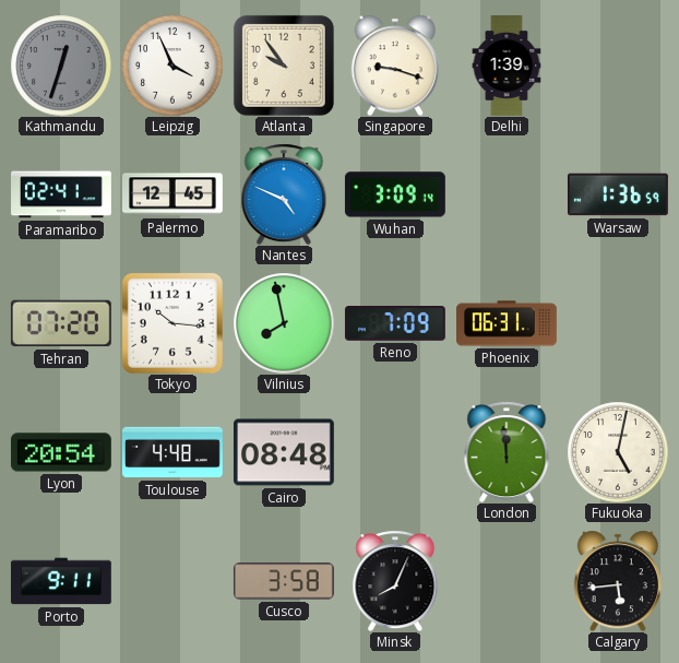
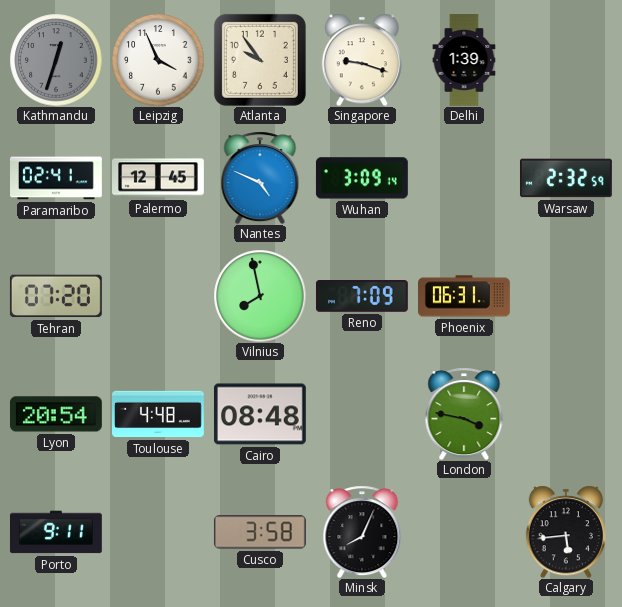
Warsaw: 1:36 -> 2:32
Tokyo: 10:16 -> none
London: 11:59 -> 3:47
Fukuoka: 5:02 -> none
